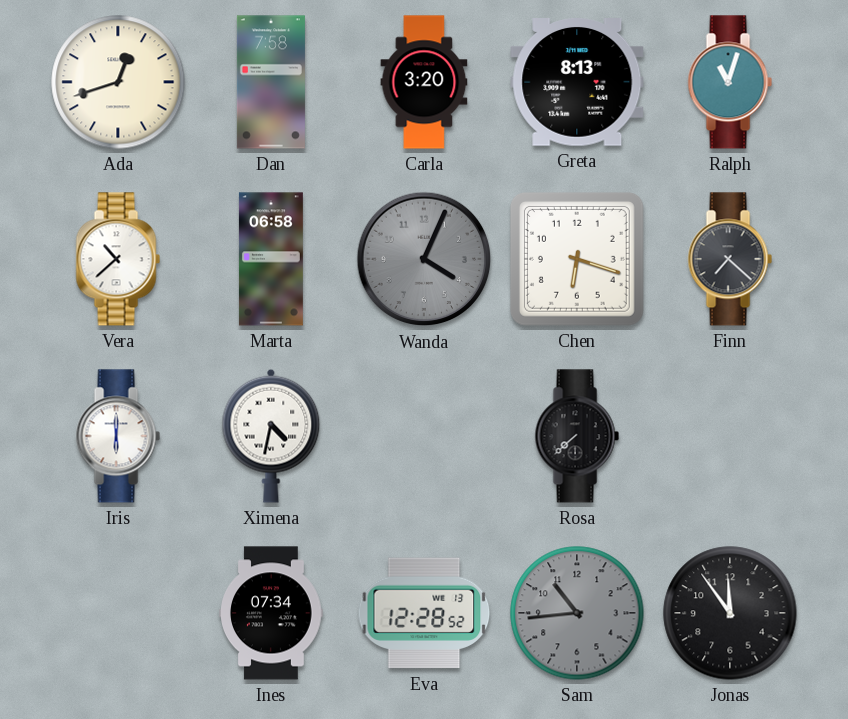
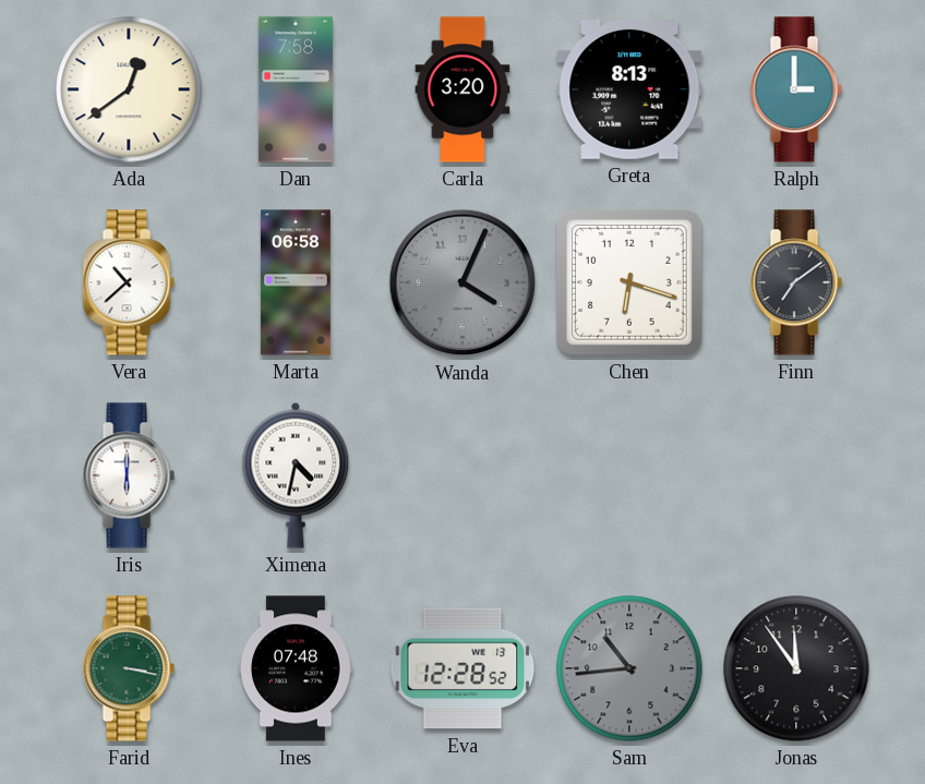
Ada: 12:42 -> 12:39
Ralph: 11:03 -> 3:00
Finn: 7:22 -> 7:09
Rosa: 7:38 -> none
Farid: none -> 3:17
Ines: 07:34 -> 07:48
